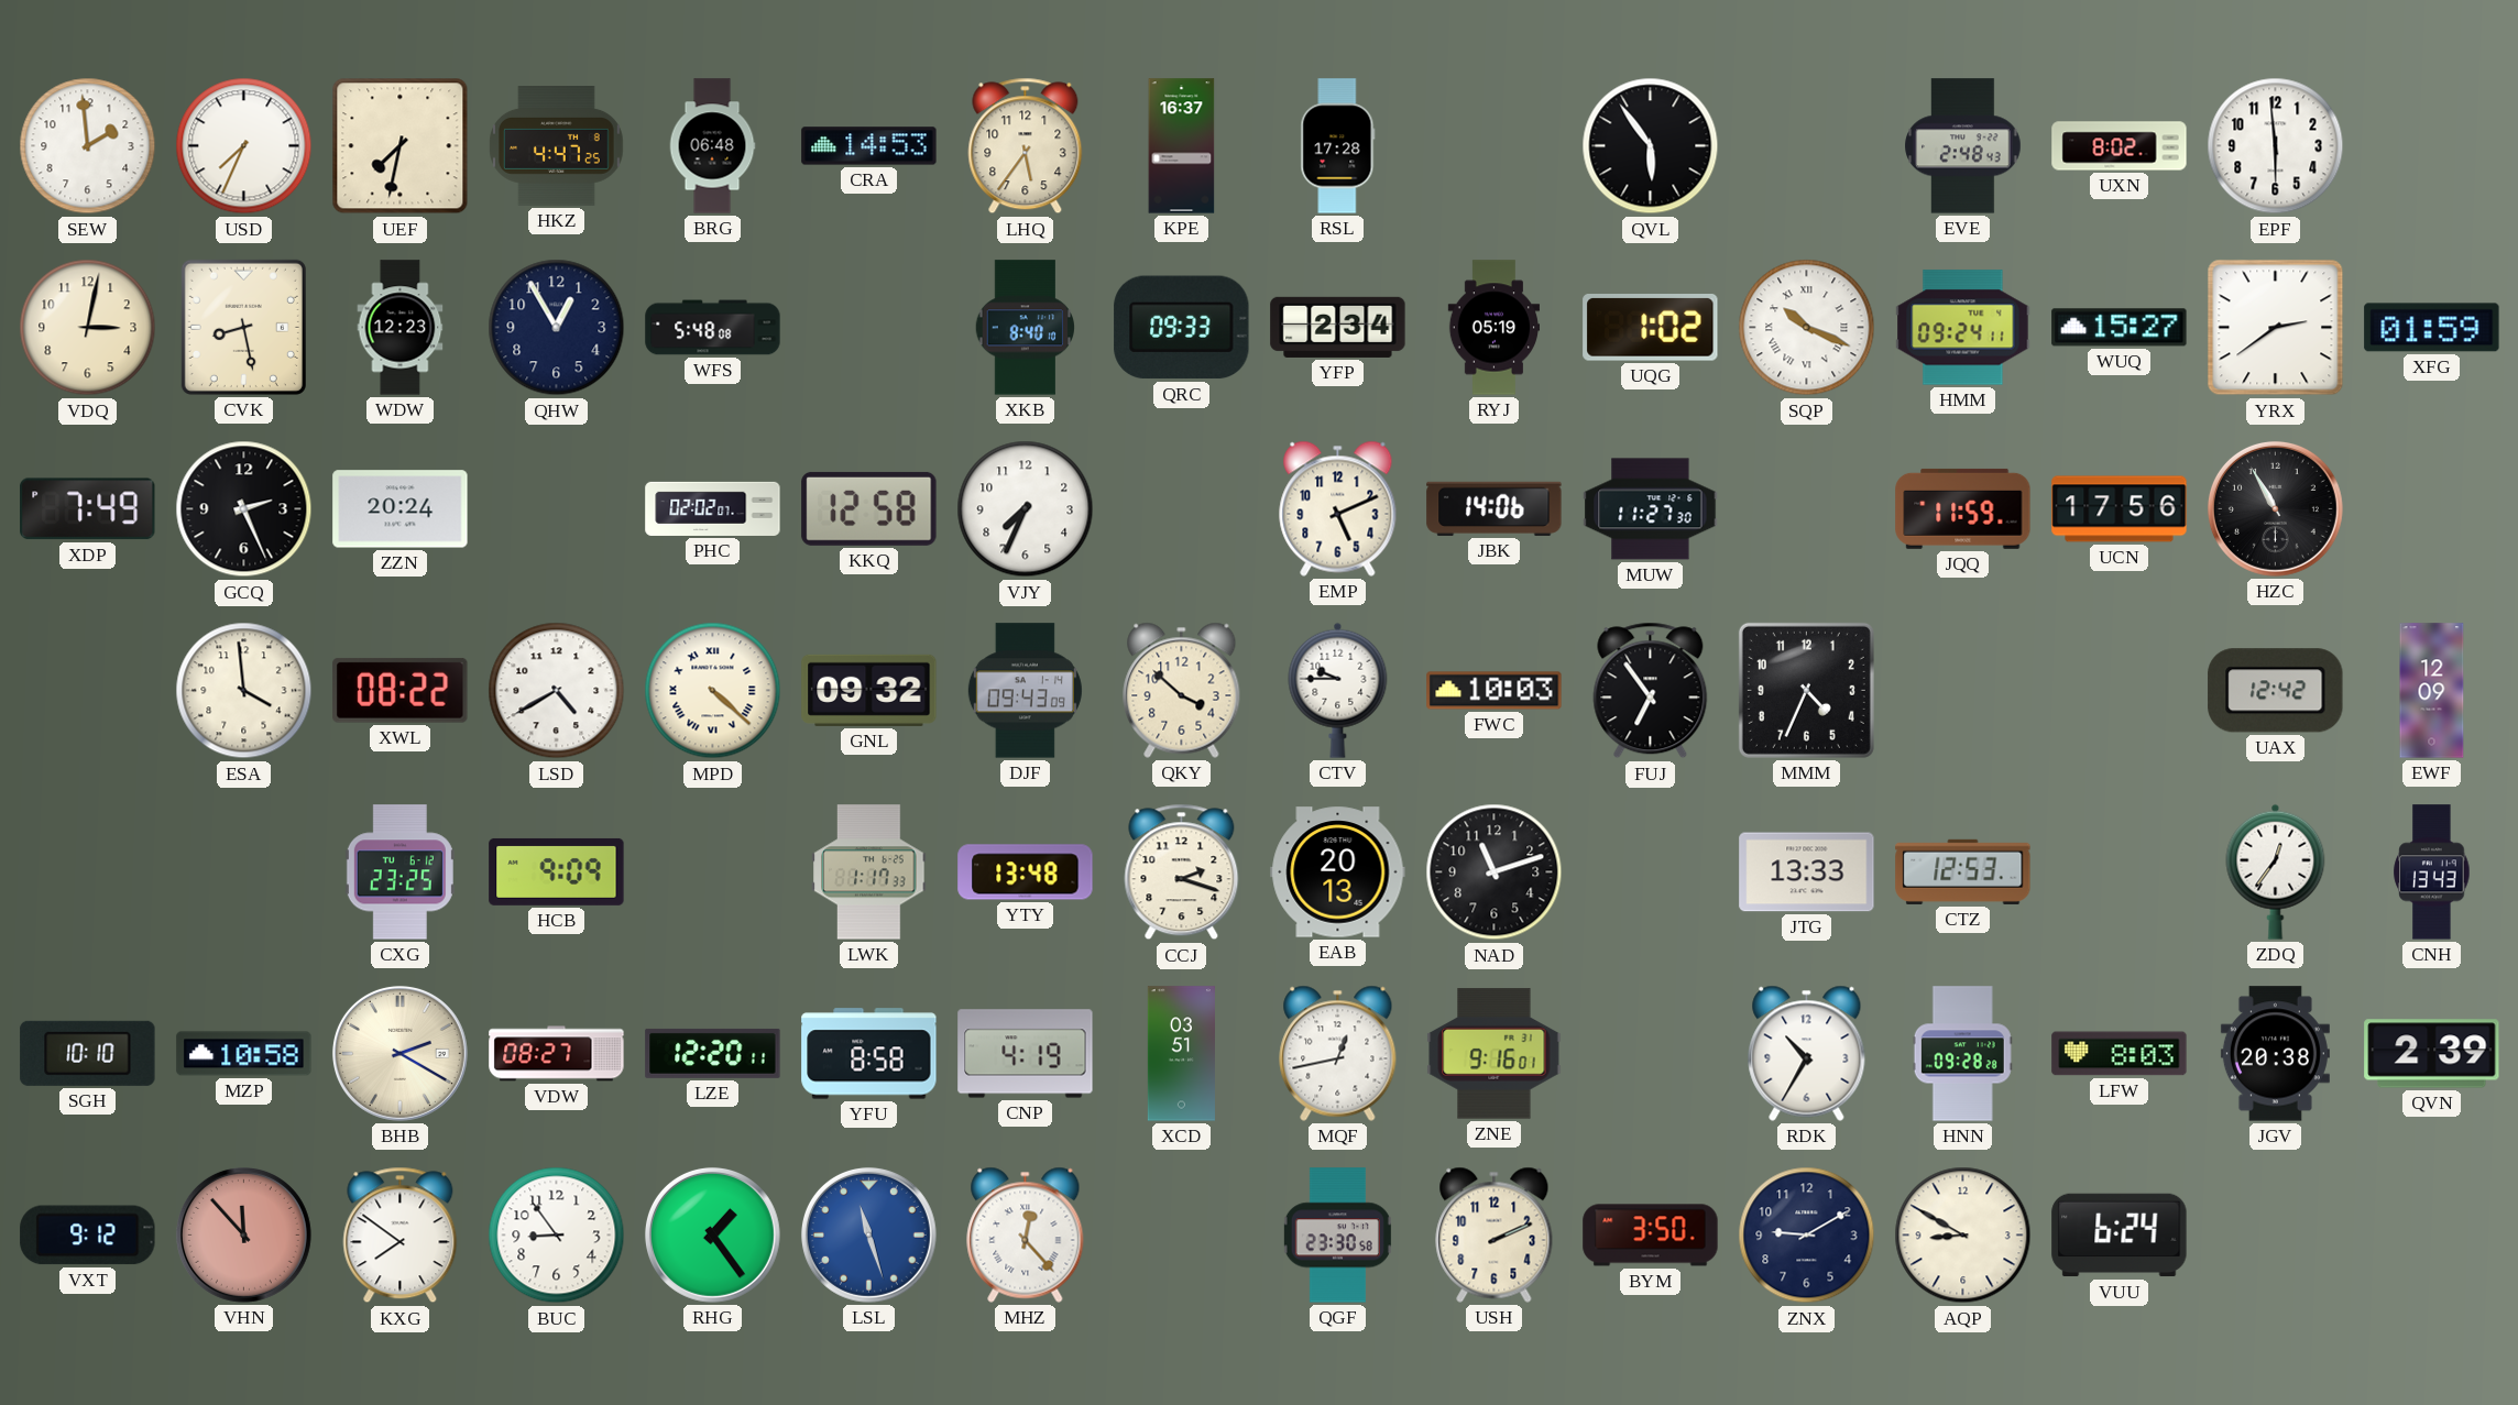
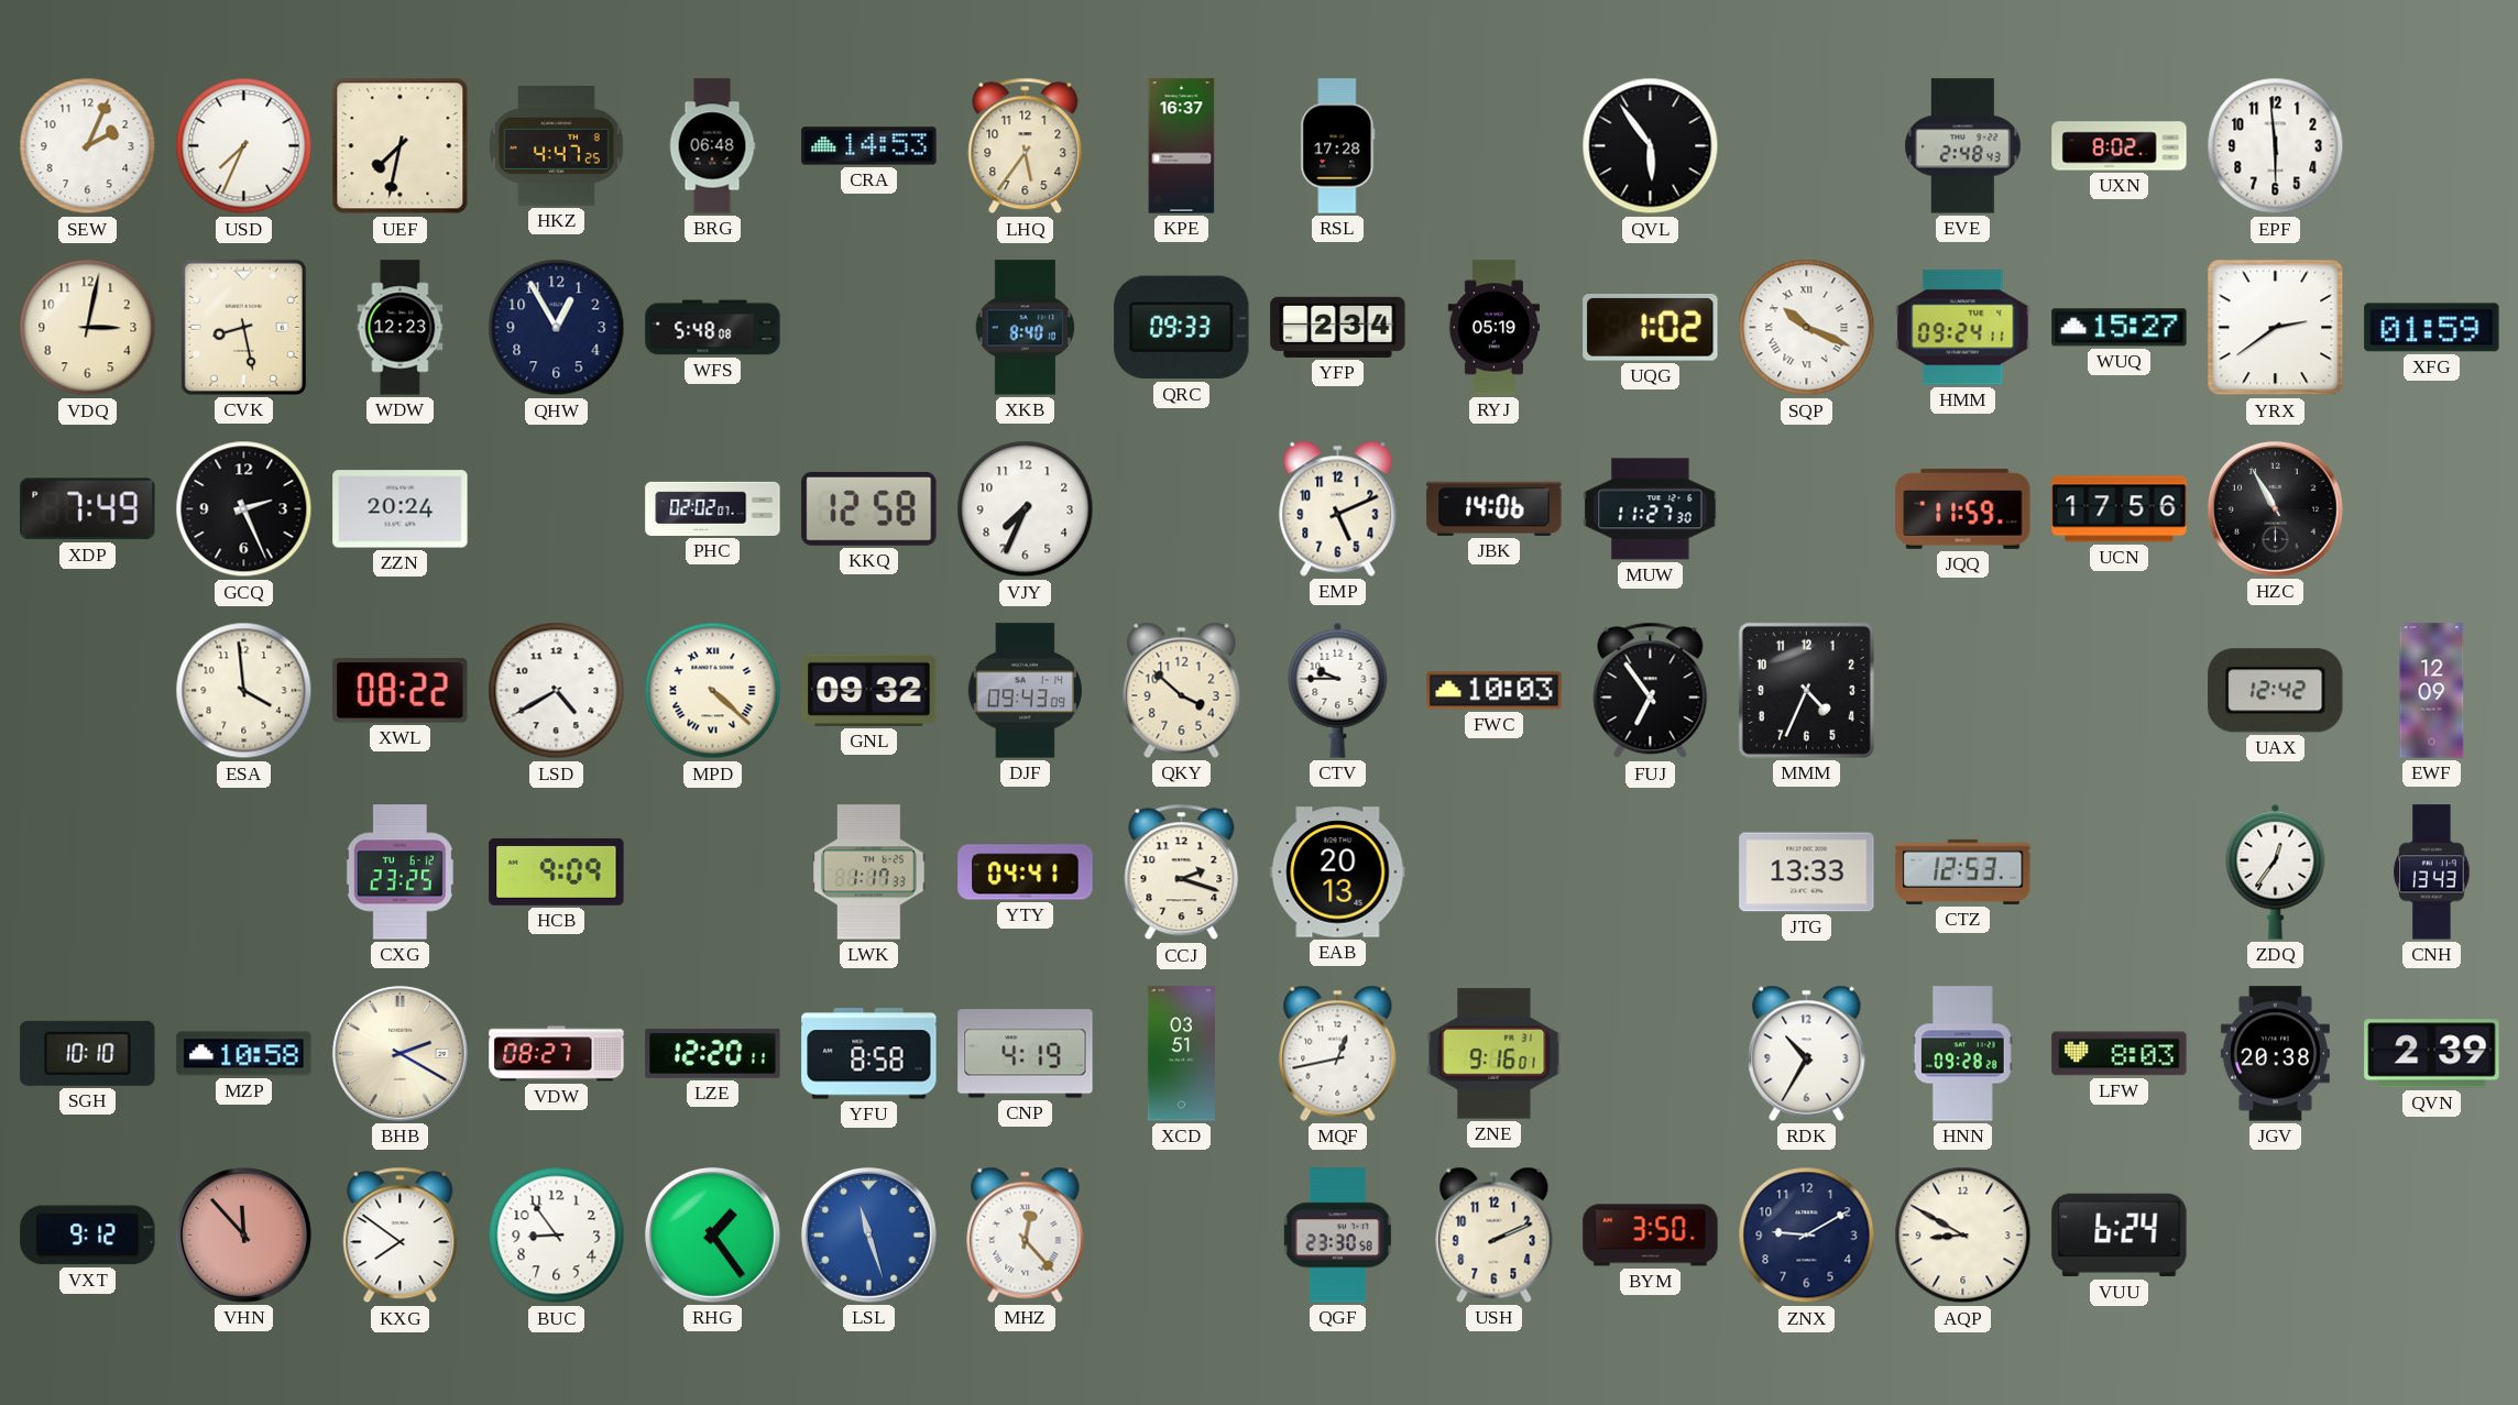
SEW: 1:59 -> 2:04
YTY: 13:48 -> 04:41
NAD: 11:12 -> none
